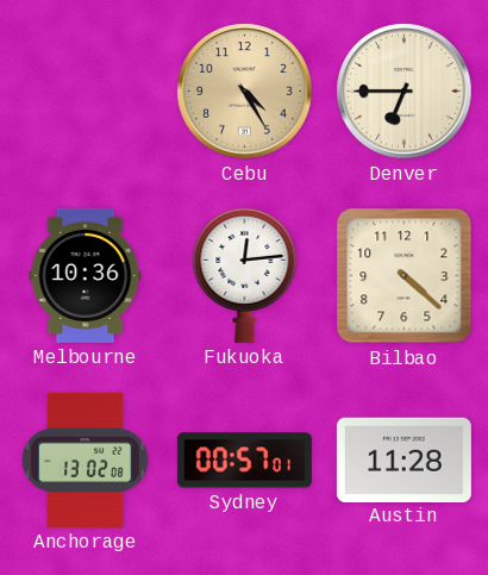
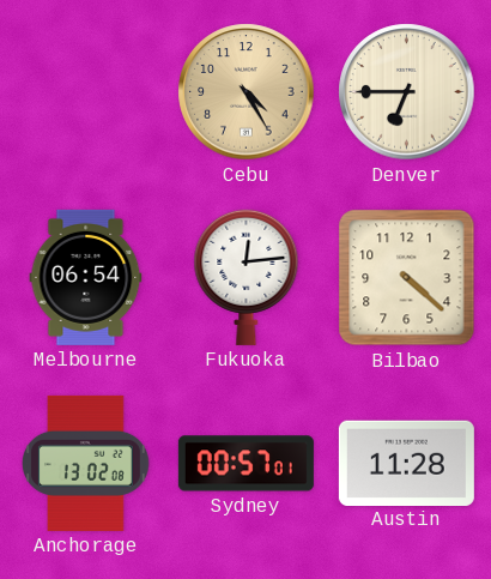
Melbourne: 10:36 -> 06:54
